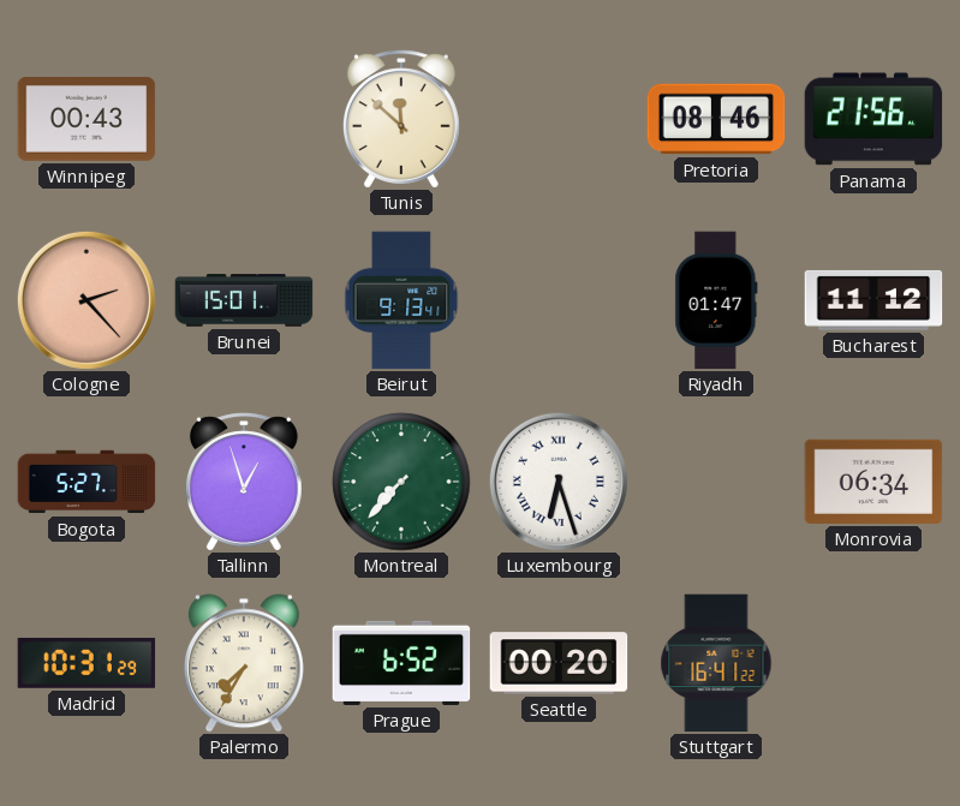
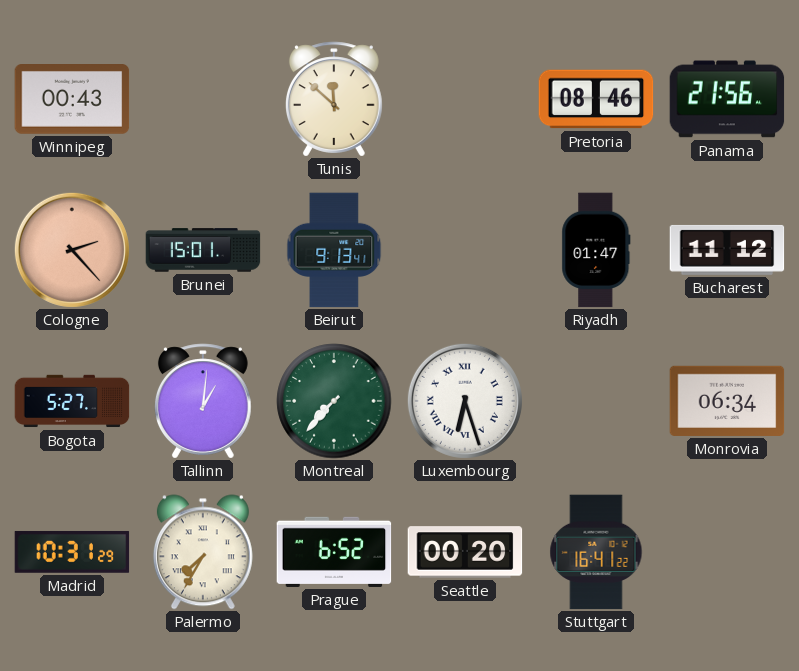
Tallinn: 12:57 -> 1:01
